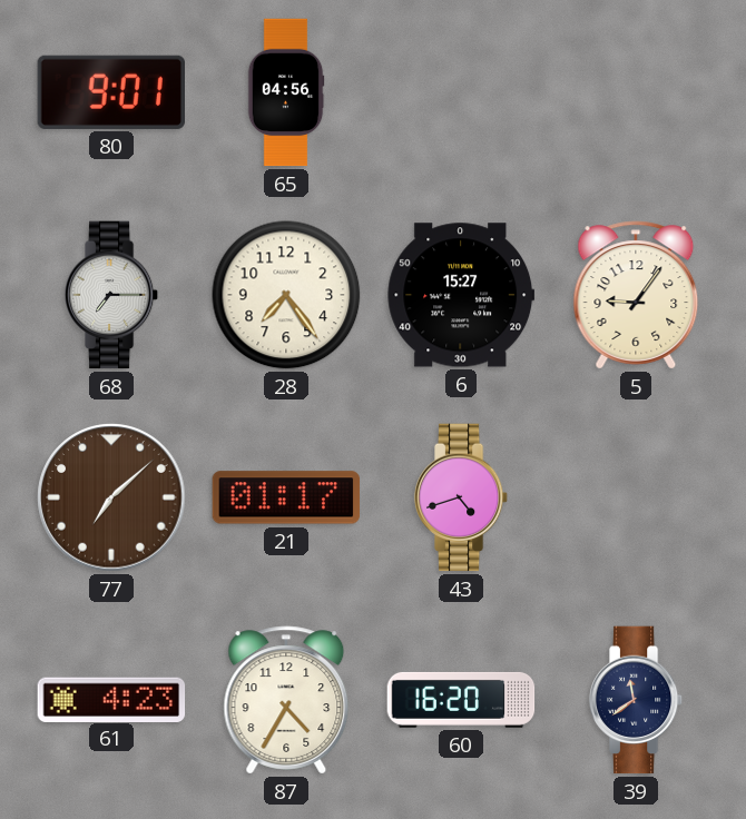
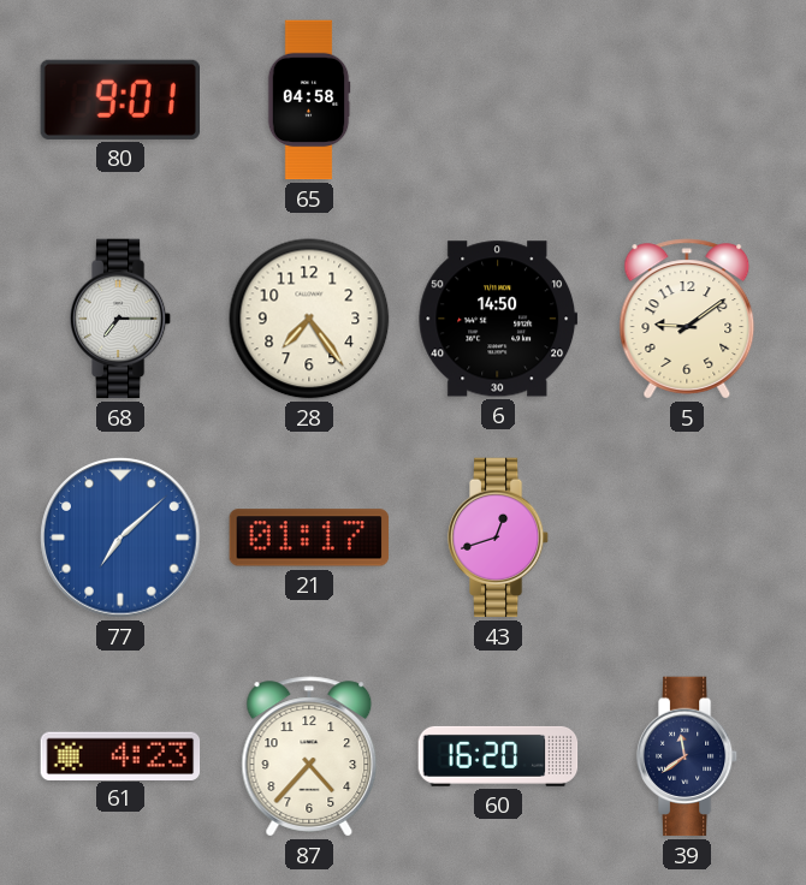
65: 04:56 -> 04:58
6: 15:27 -> 14:50
5: 9:06 -> 9:09
77 dial: brown -> blue
43: 4:42 -> 12:42
87: 4:35 -> 4:37
